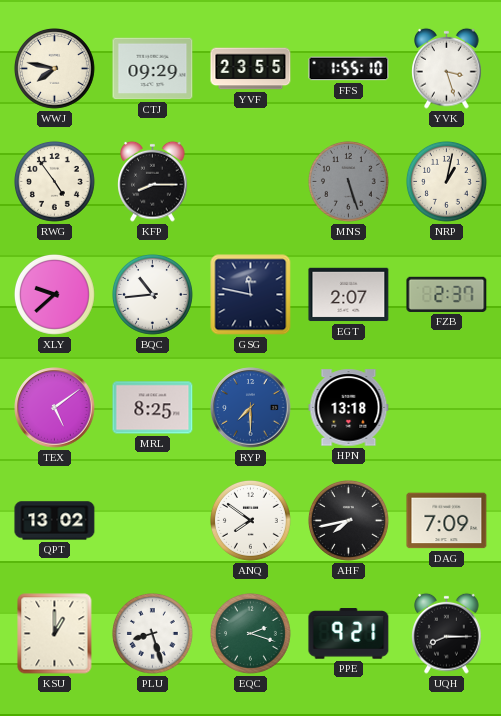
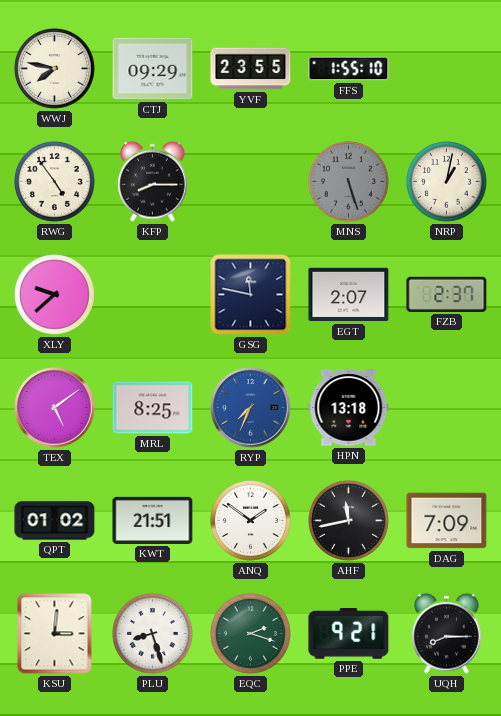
YVK: 3:27 -> none
BQC: 10:44 -> none
RYP: 7:30 -> 7:34
QPT: 13:02 -> 01:02
KWT: none -> 21:51
ANQ: 7:51 -> 1:51
AHF: 7:43 -> 11:43
KSU: 1:00 -> 3:01
